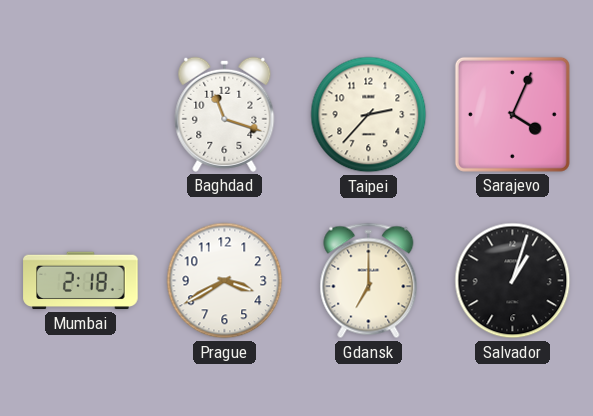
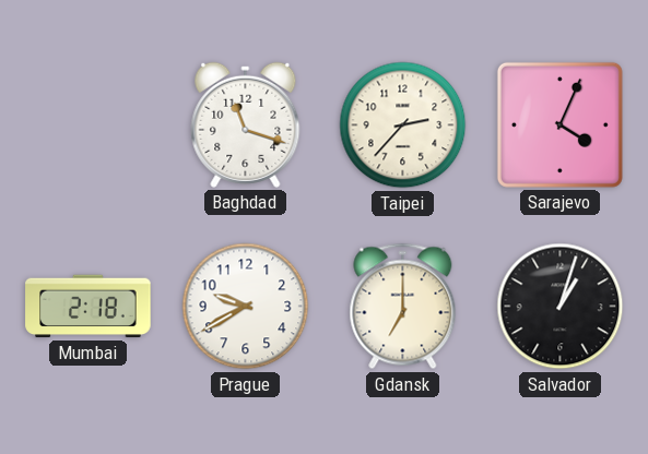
Prague: 3:40 -> 9:40
